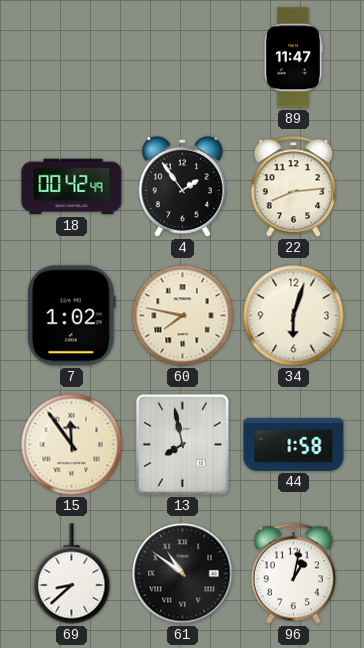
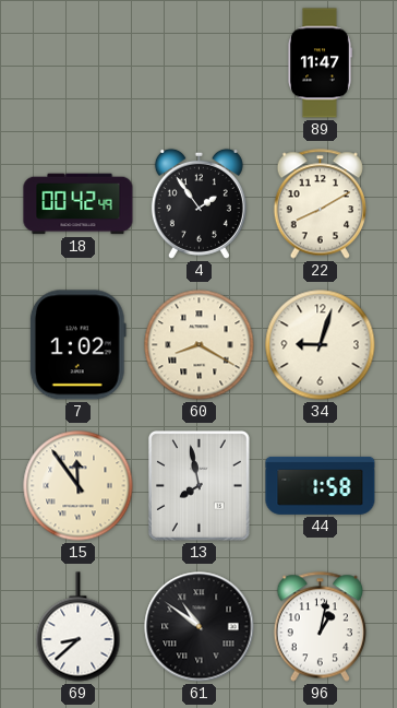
22: 8:14 -> 8:10
60: 7:47 -> 8:20
34: 6:03 -> 9:03
